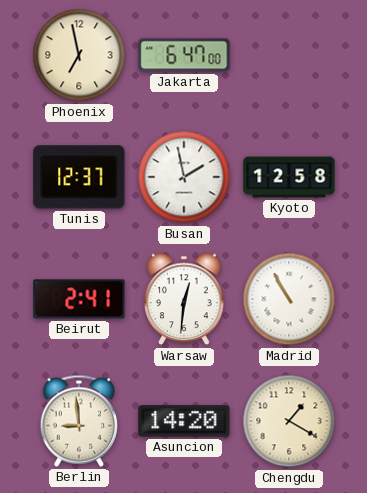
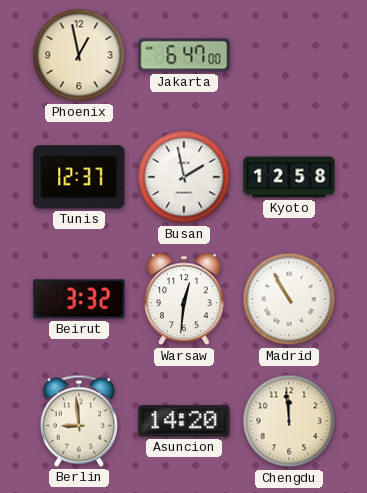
Phoenix: 6:58 -> 12:58
Beirut: 2:41 -> 3:32
Chengdu: 1:20 -> 11:59
